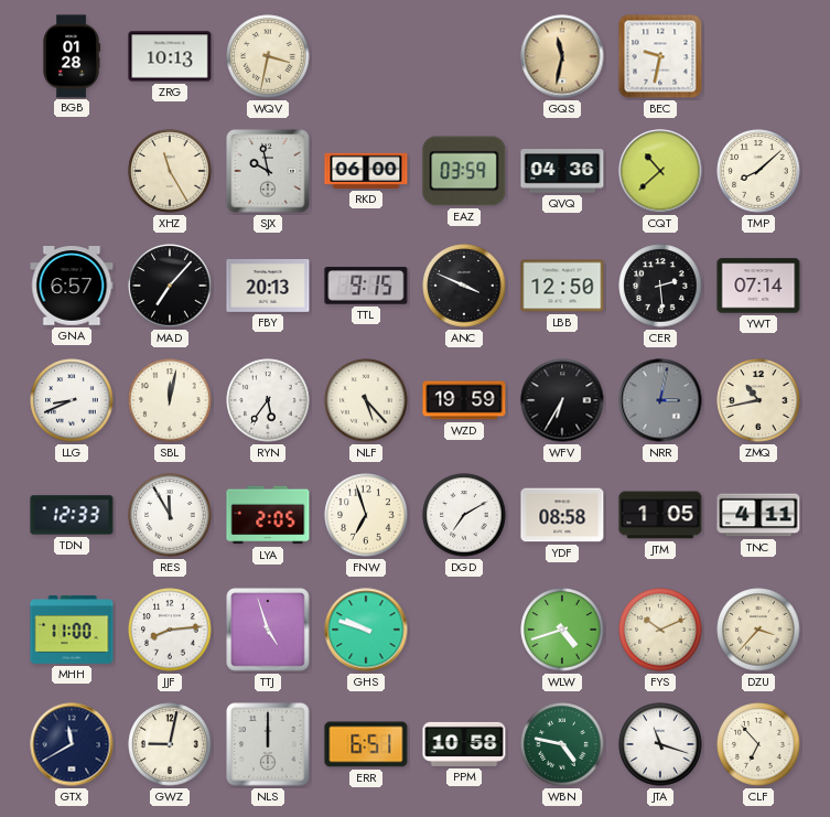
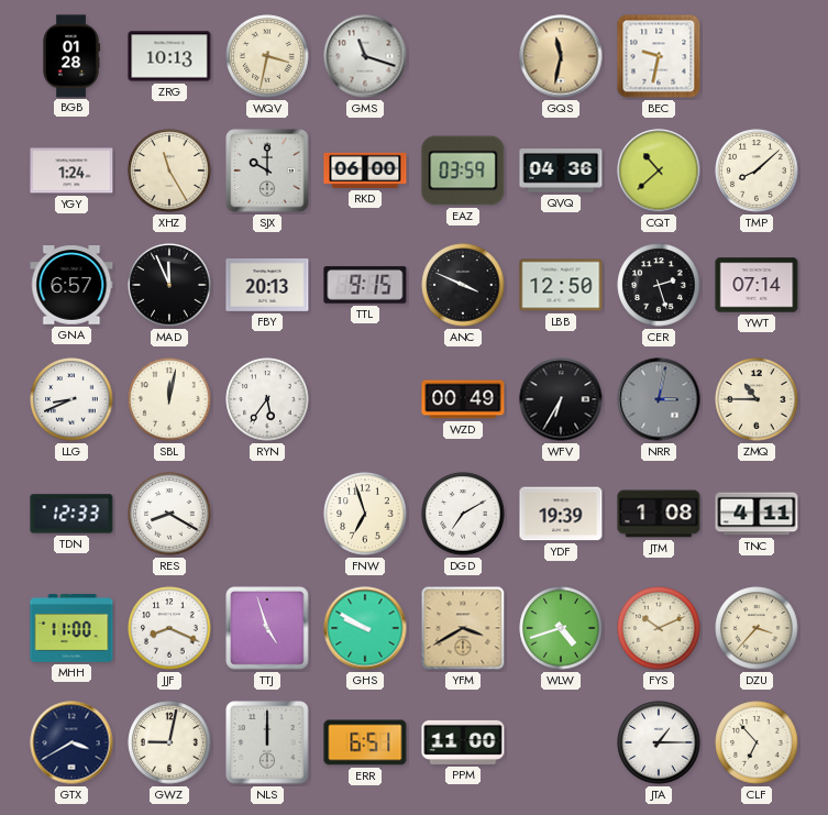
GMS: none -> 11:18
YGY: none -> 1:24
SJX: 9:58 -> 10:00
MAD: 7:07 -> 11:56
CER: 2:29 -> 2:27
NLF: 5:23 -> none
WZD: 19:59 -> 00:49
ZMQ: 10:43 -> 10:45
RES: 11:55 -> 8:20
LYA: 2:05 -> none
YDF: 08:58 -> 19:39
JTM: 1:05 -> 1:08
JJF: 8:14 -> 8:19
GHS: 9:48 -> 9:50
YFM: none -> 3:40
GTX: 11:40 -> 3:40
PPM: 10:58 -> 11:00
WBN: 4:47 -> none
JTA: 11:18 -> 1:15
